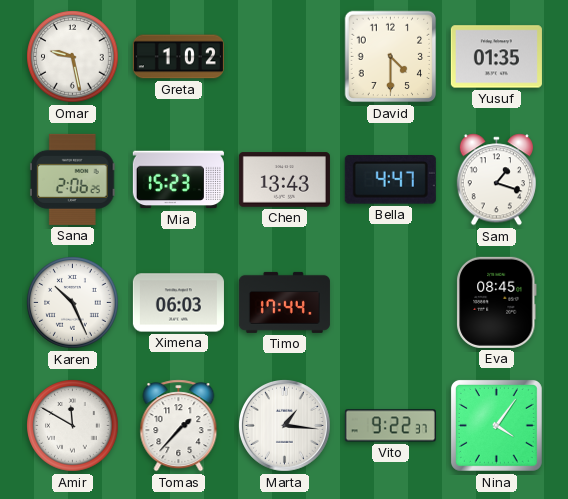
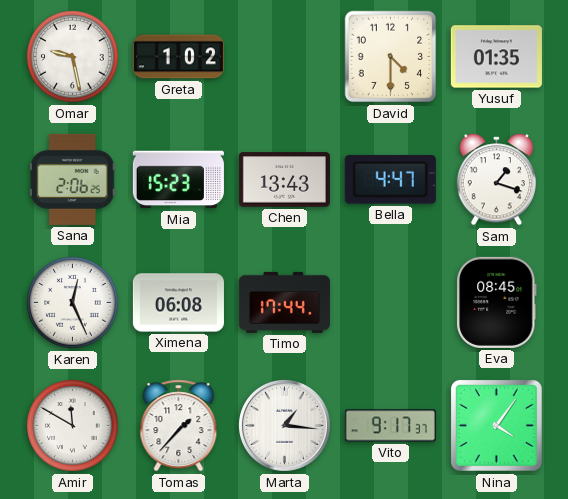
Karen: 10:26 -> 12:26
Ximena: 06:03 -> 06:08
Vito: 9:22 -> 9:17
